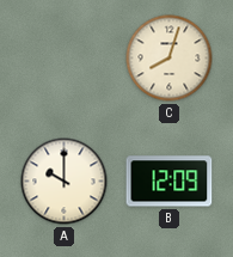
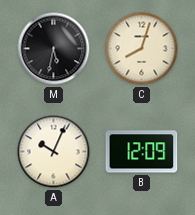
M: none -> 5:32
A: 10:00 -> 10:04
